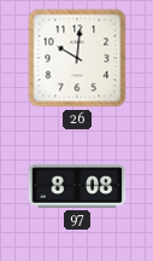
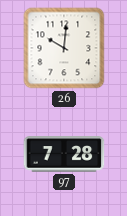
97: 8:08 -> 7:28
